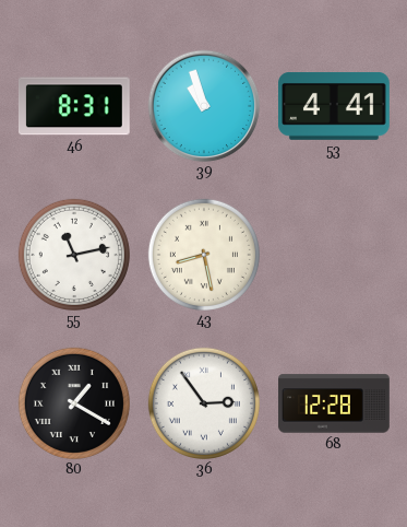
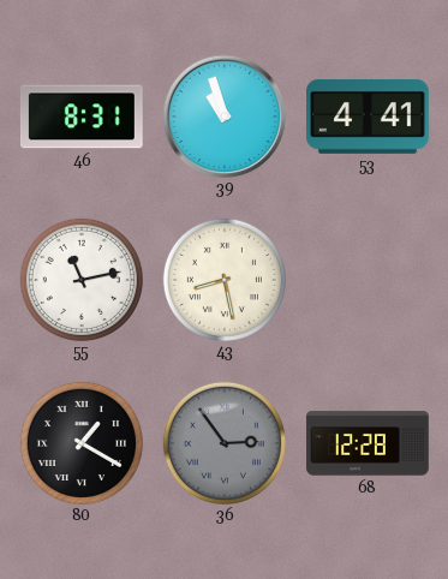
36 dial: white -> grey
